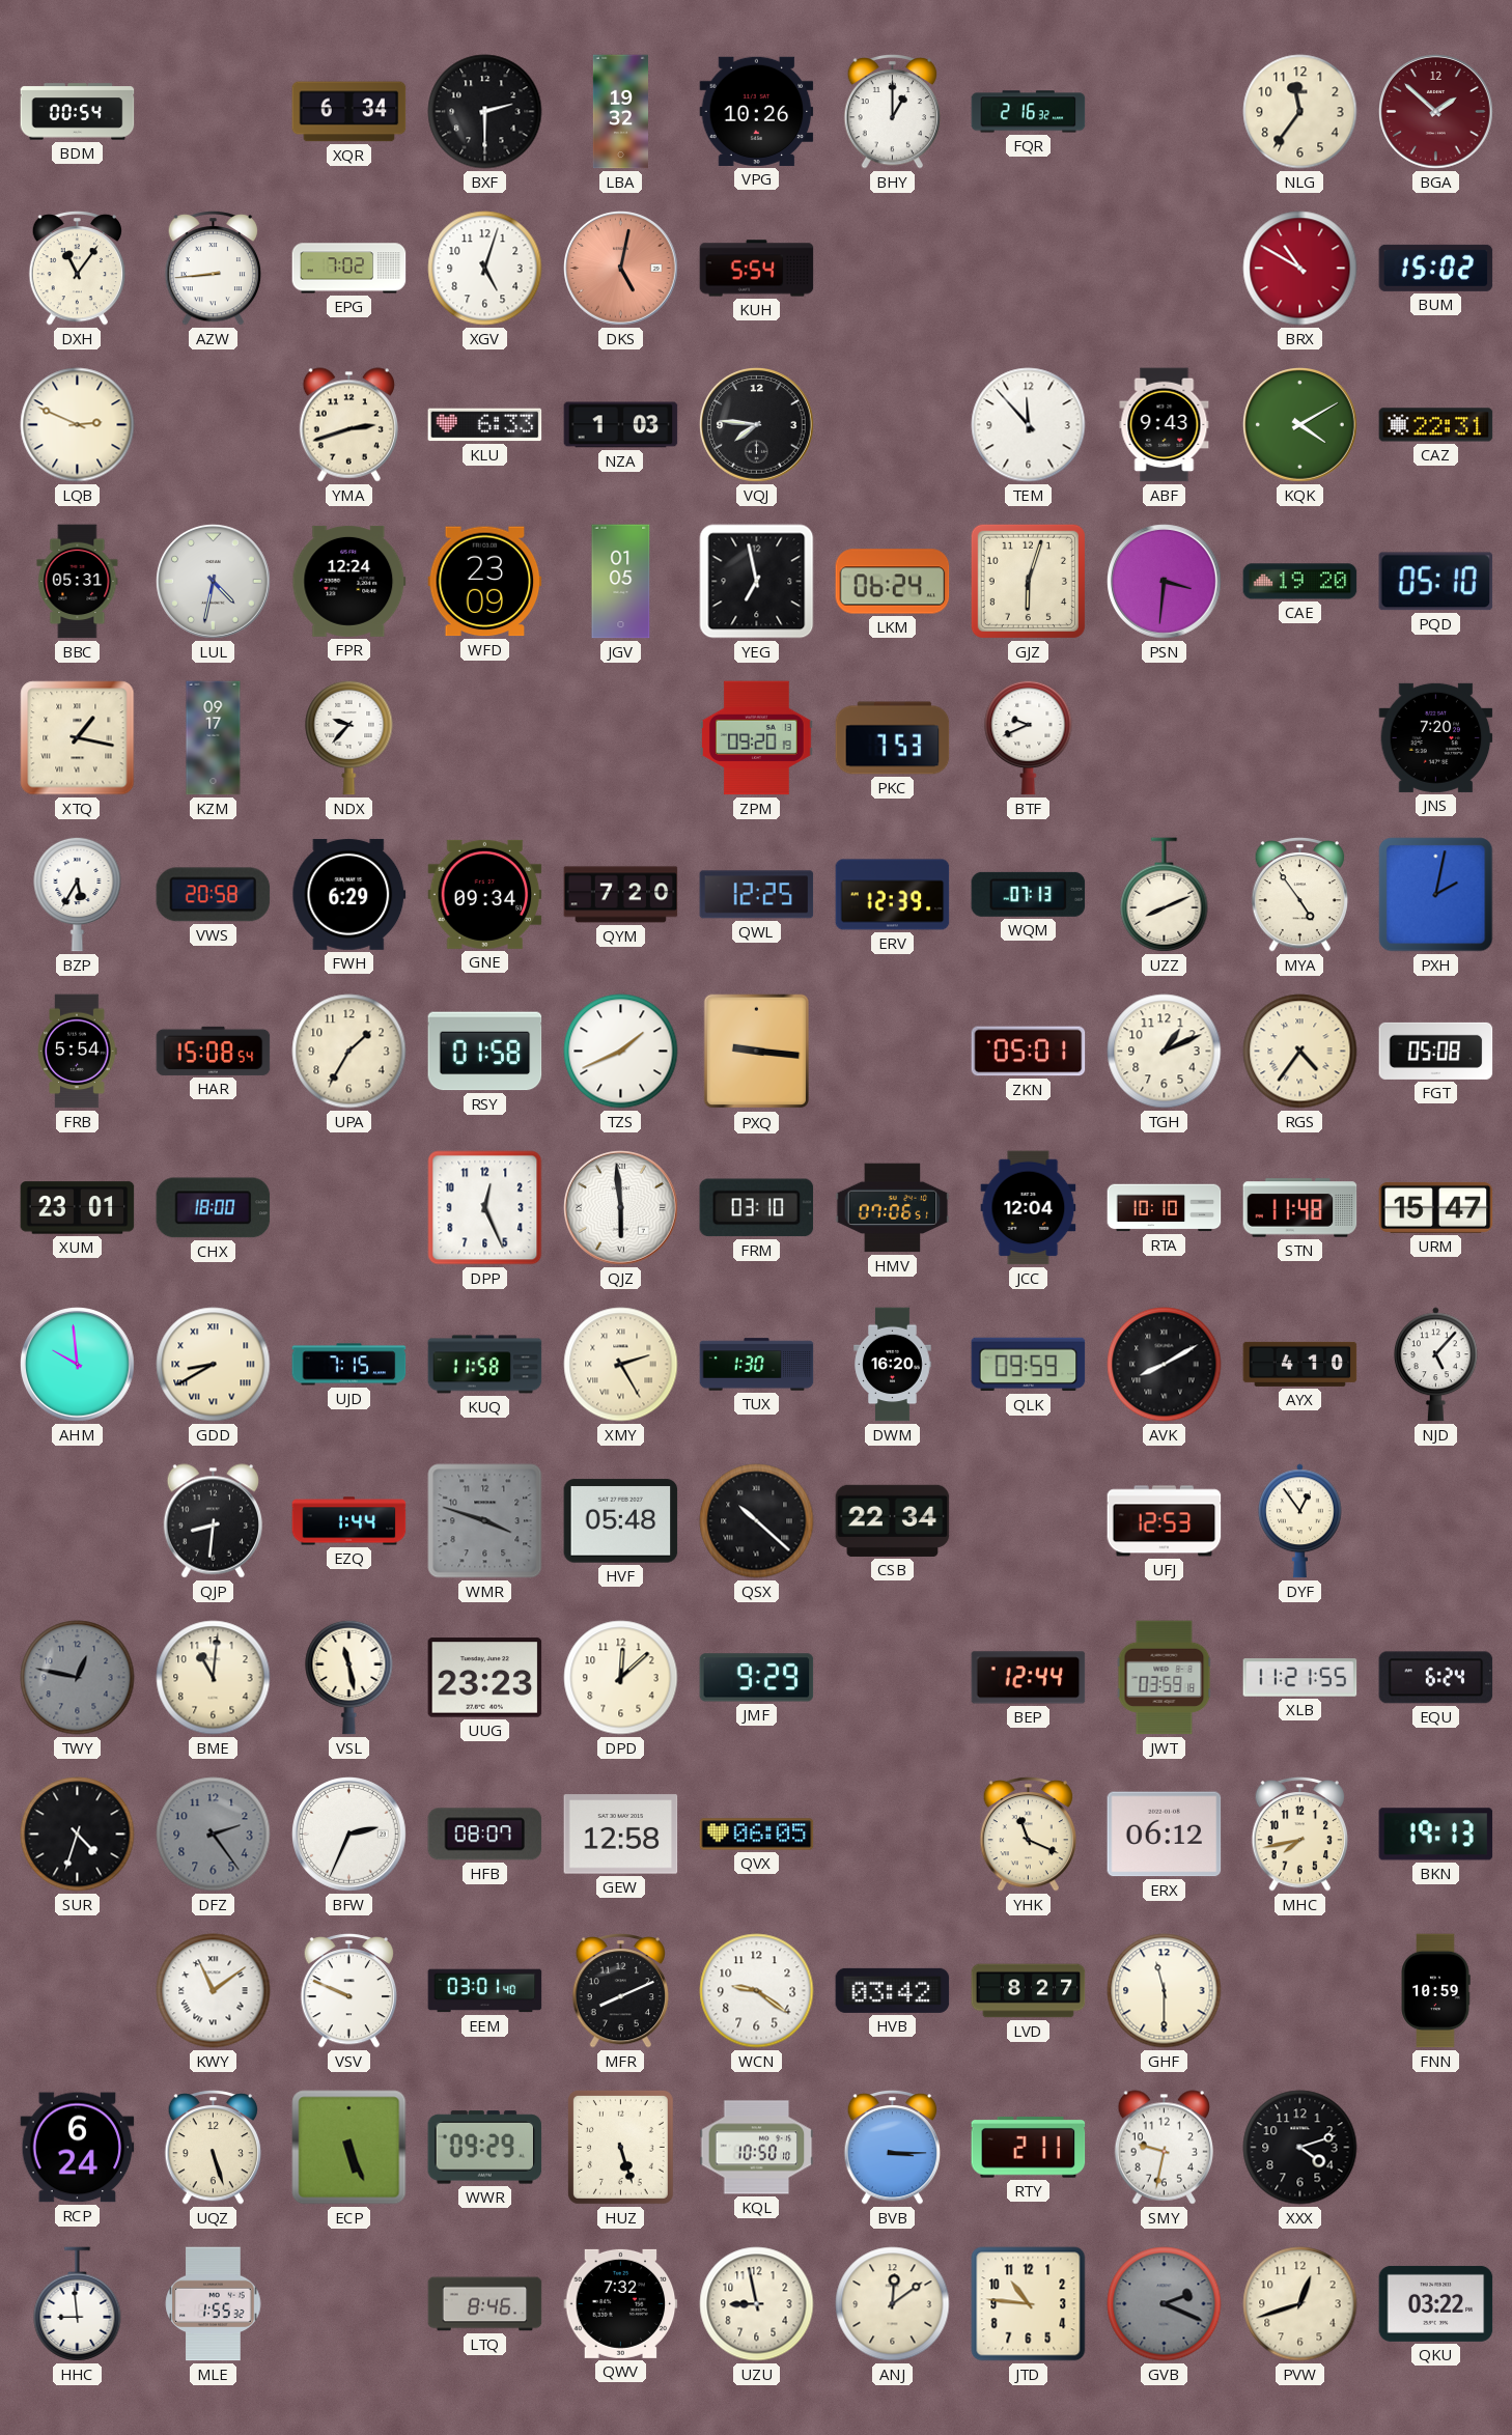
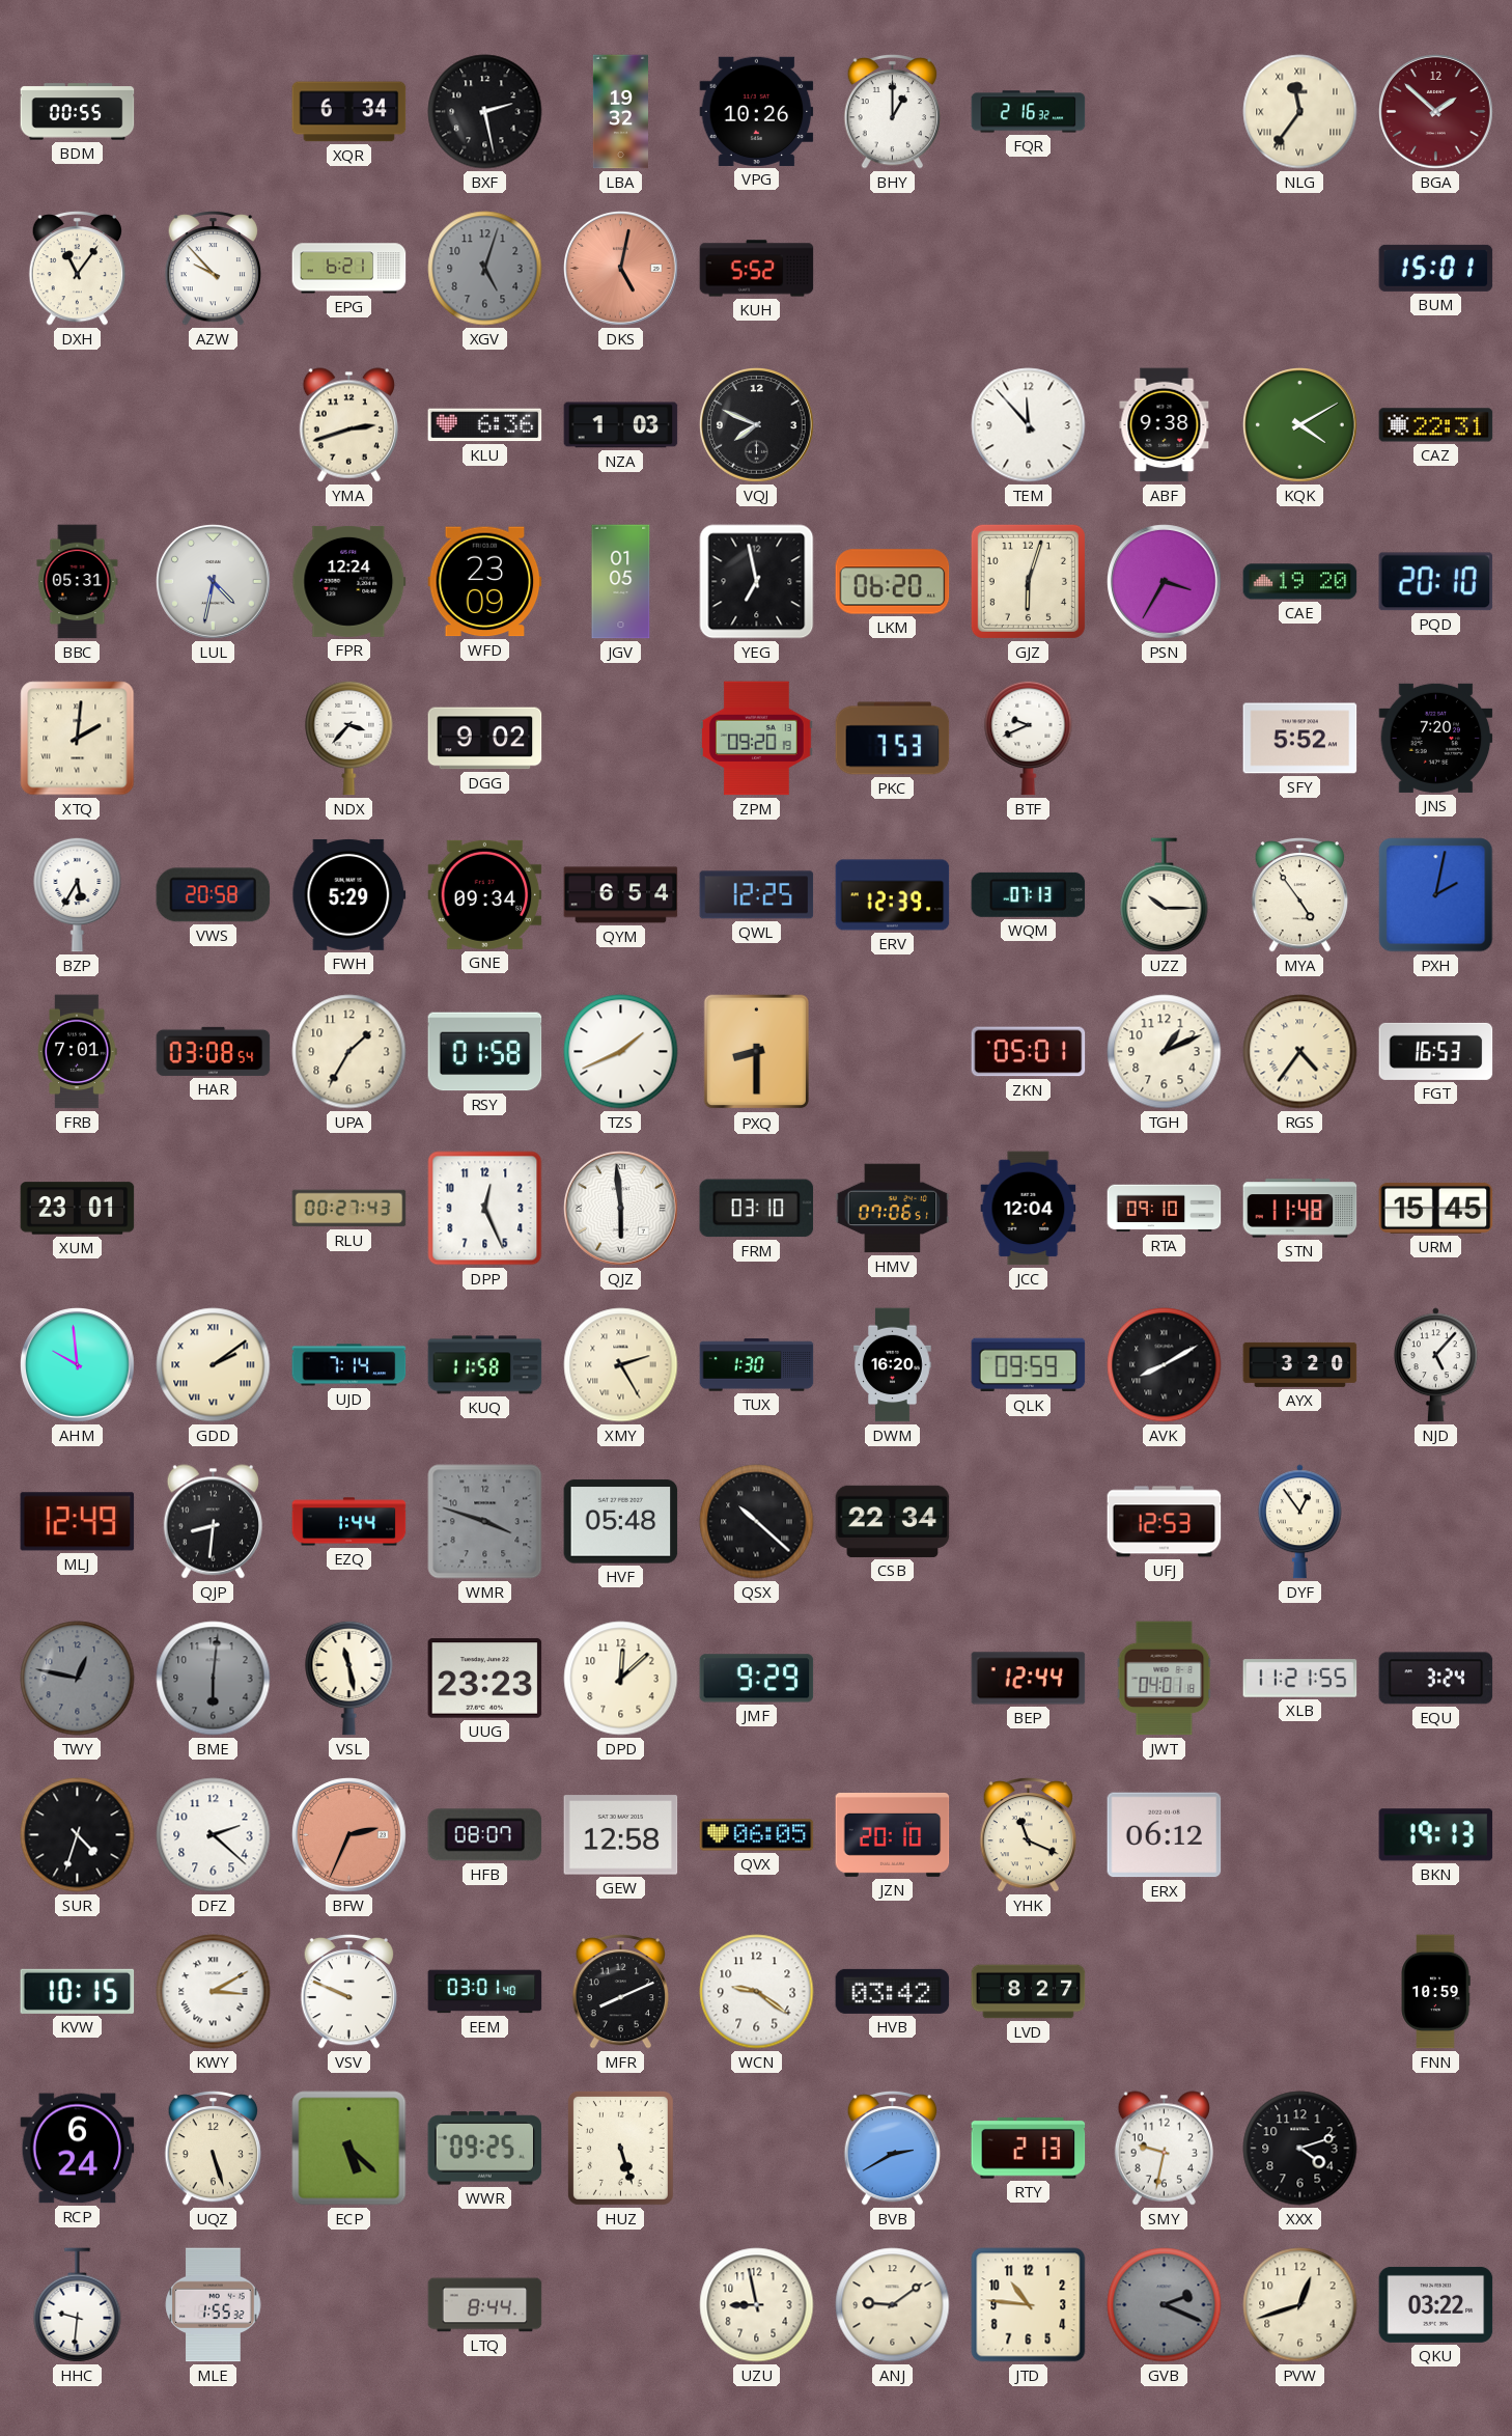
BDM: 00:54 -> 00:55
BXF: 2:30 -> 2:28
NLG numerals: Arabic -> Roman
AZW: 8:44 -> 9:53
EPG: 7:02 -> 6:21
XGV dial: white -> grey
KUH: 5:54 -> 5:52
BRX: 10:50 -> none
BUM: 15:02 -> 15:01
LQB: 2:49 -> none
KLU: 6:33 -> 6:36
VQJ: 7:46 -> 7:49
ABF: 9:43 -> 9:38
LKM: 06:24 -> 06:20
PSN: 3:31 -> 3:35
PQD: 05:10 -> 20:10
XTQ: 1:17 -> 2:01
KZM: 09:17 -> none
NDX: 9:37 -> 3:37
DGG: none -> 9:02
SFY: none -> 5:52
FWH: 6:29 -> 5:29
QYM: 7:20 -> 6:54
UZZ: 8:11 -> 10:15
FRB: 5:54 -> 7:01
HAR: 15:08 -> 03:08
PXQ: 9:16 -> 8:30
FGT: 05:08 -> 16:53
CHX: 18:00 -> none
RLU: none -> 00:27
RTA: 10:10 -> 09:10
URM: 15:47 -> 15:45
GDD: 8:40 -> 2:09
UJD: 7:15 -> 7:14
AYX: 4:10 -> 3:20
MLJ: none -> 12:49
BME: 11:01 -> 6:01
BME dial: cream -> grey
JWT: 03:59 -> 04:01
EQU: 6:24 -> 3:24
DFZ: 2:24 -> 2:22
DFZ dial: grey -> white
BFW dial: white -> salmon
JZN: none -> 20:10
MHC: 7:43 -> none
KVW: none -> 10:15
KWY: 11:09 -> 3:10
GHF: 11:30 -> none
ECP: 5:26 -> 5:22
WWR: 09:29 -> 09:25
KQL: 10:50 -> none
BVB: 3:15 -> 2:40
RTY: 2:11 -> 2:13
HHC: 8:59 -> 9:31
LTQ: 8:46 -> 8:44
QWV: 7:32 -> none
ANJ: 12:09 -> 9:09
